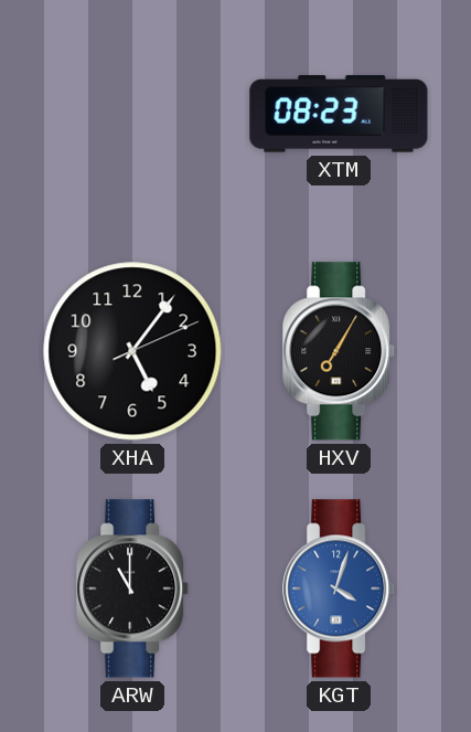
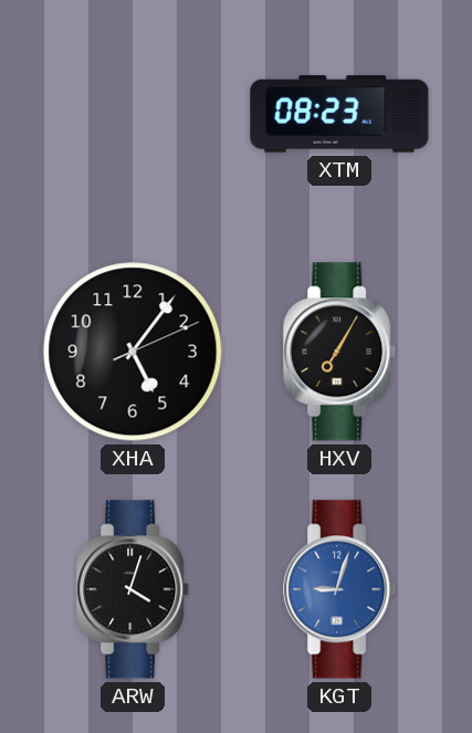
ARW: 11:00 -> 4:03
KGT: 4:03 -> 9:03
